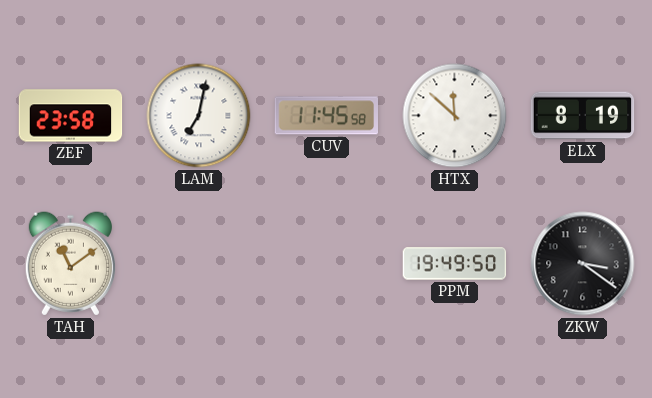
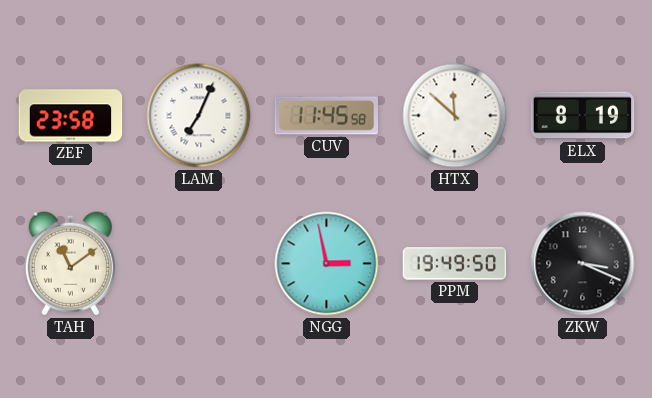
LAM: 7:02 -> 7:04
NGG: none -> 2:58
ZKW: 3:21 -> 3:19
